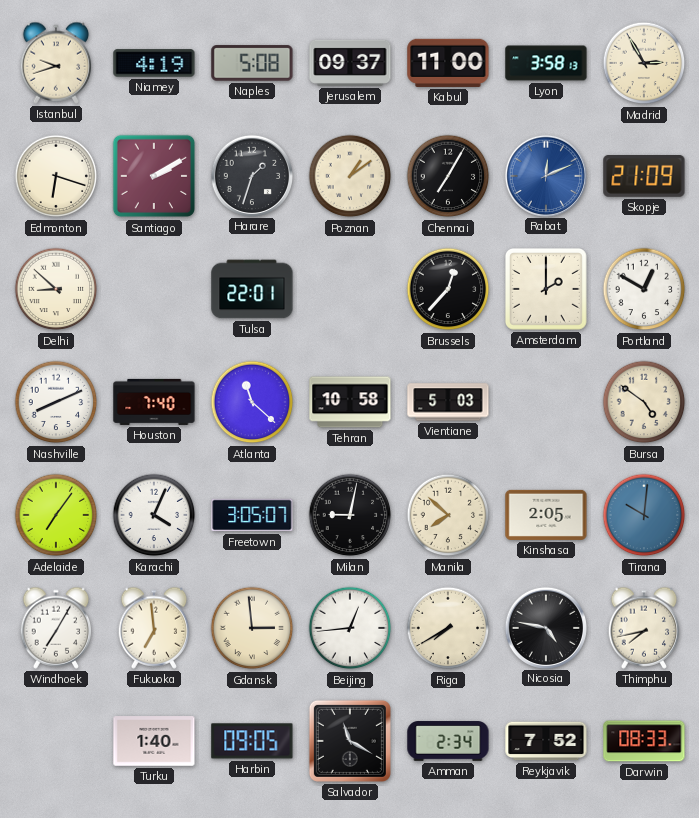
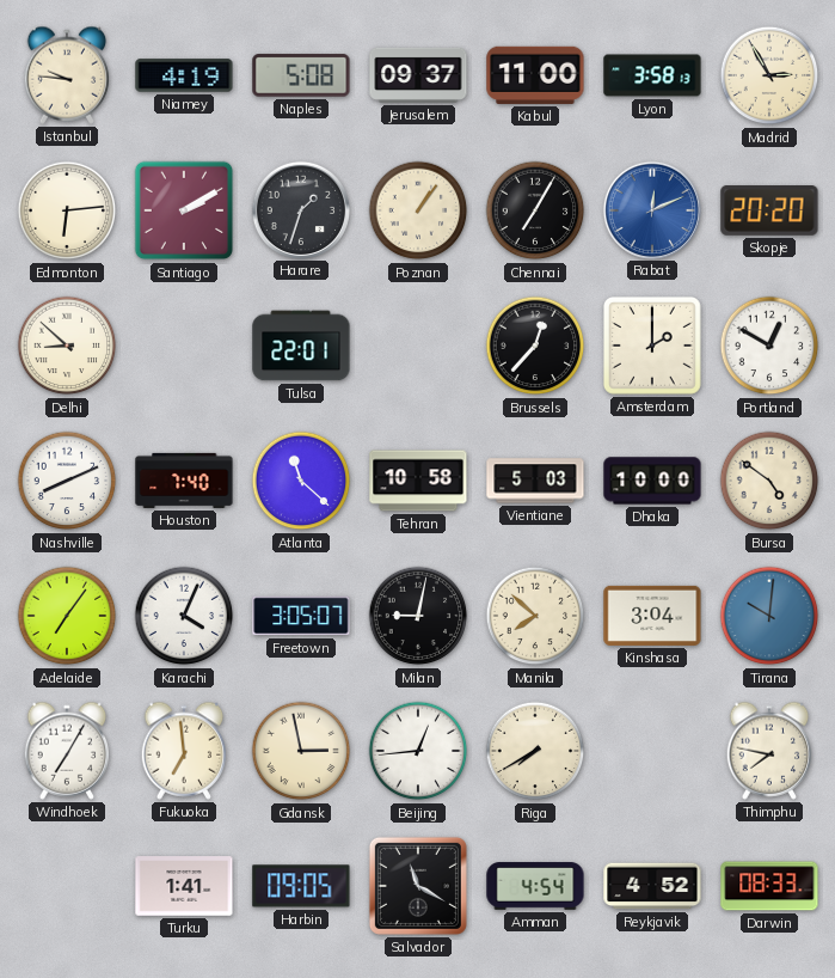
Istanbul: 9:42 -> 9:46
Edmonton: 6:18 -> 6:14
Poznan: 1:09 -> 1:06
Skopje: 21:09 -> 20:20
Dhaka: none -> 10:00
Kinshasa: 2:05 -> 3:04
Gdansk: 2:59 -> 2:58
Nicosia: 4:47 -> none
Thimphu: 7:43 -> 7:47
Turku: 1:40 -> 1:41
Amman: 2:34 -> 4:54
Reykjavik: 7:52 -> 4:52
